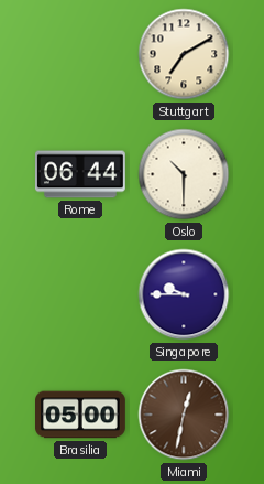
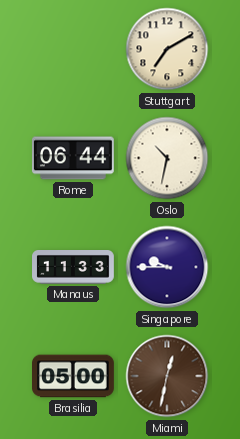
Oslo: 10:30 -> 10:32
Manaus: none -> 11:33
